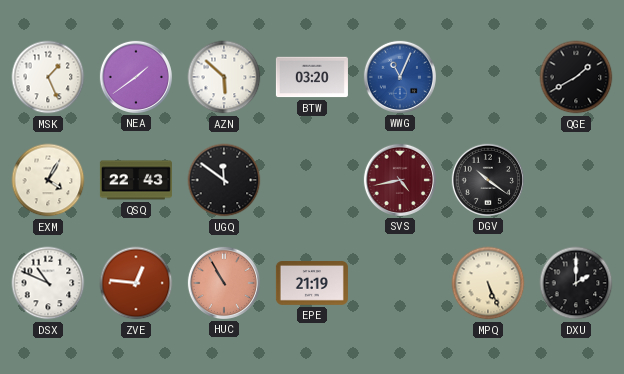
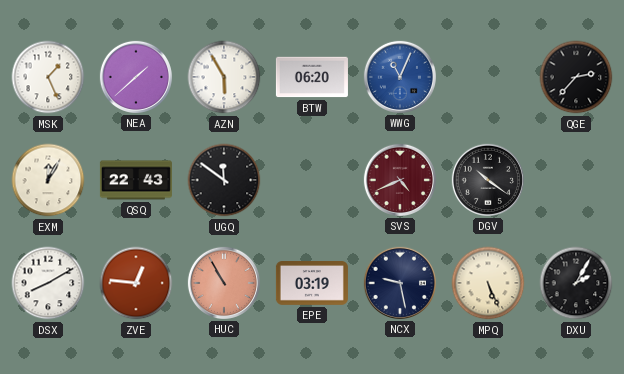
NEA: 1:39 -> 1:38
AZN: 5:52 -> 5:55
BTW: 03:20 -> 06:20
QGE: 1:40 -> 2:37
EXM: 4:05 -> 12:05
SVS: 4:43 -> 4:41
DSX: 10:49 -> 8:10
EPE: 21:19 -> 03:19
NCX: none -> 9:28
DXU: 2:00 -> 2:05
